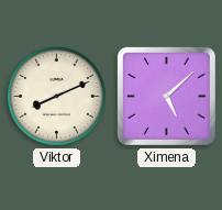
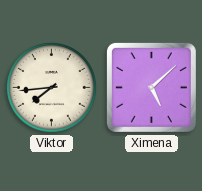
Viktor: 8:11 -> 7:44
